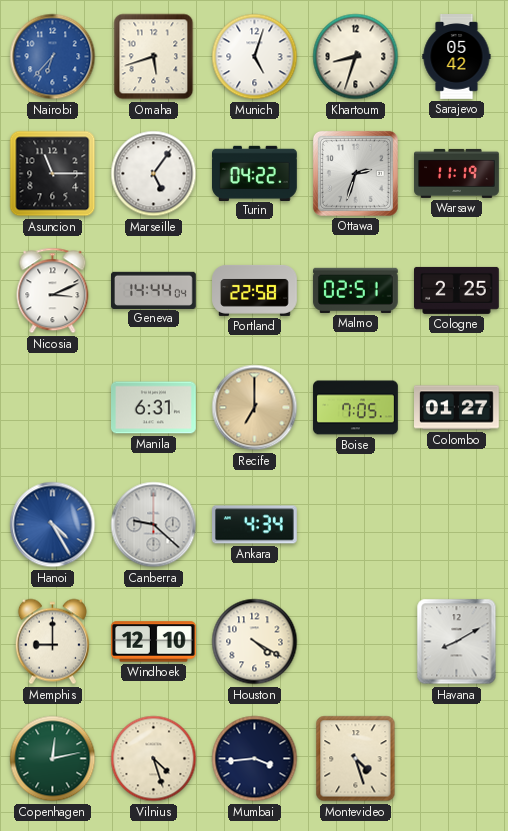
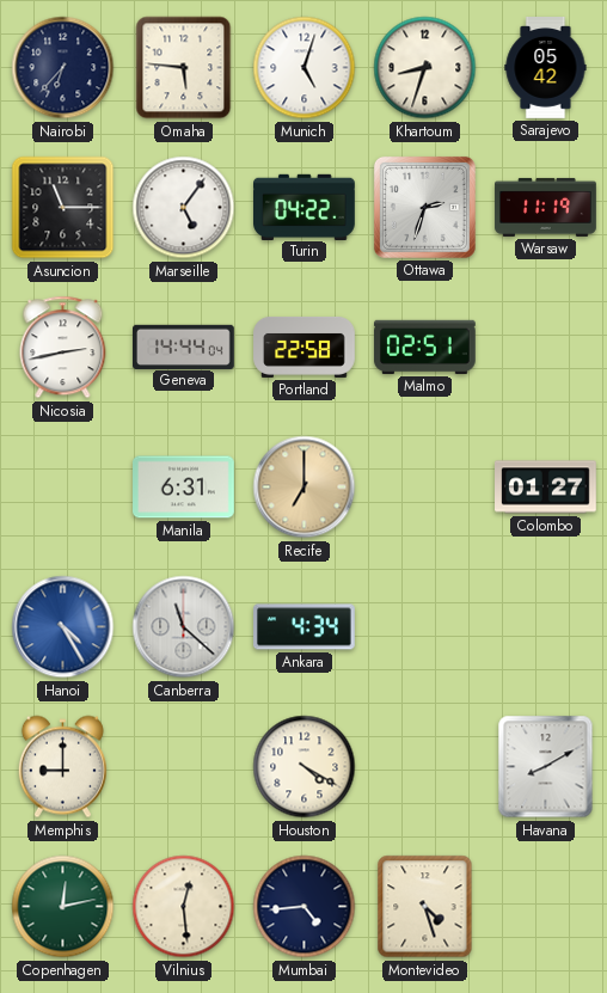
Nairobi dial: blue -> navy
Omaha: 5:42 -> 5:46
Nicosia: 3:11 -> 2:43
Cologne: 2:25 -> none
Boise: 7:05 -> none
Canberra: 9:22 -> 11:22
Windhoek: 12:10 -> none
Vilnius: 4:27 -> 12:29
Mumbai: 3:44 -> 4:44
